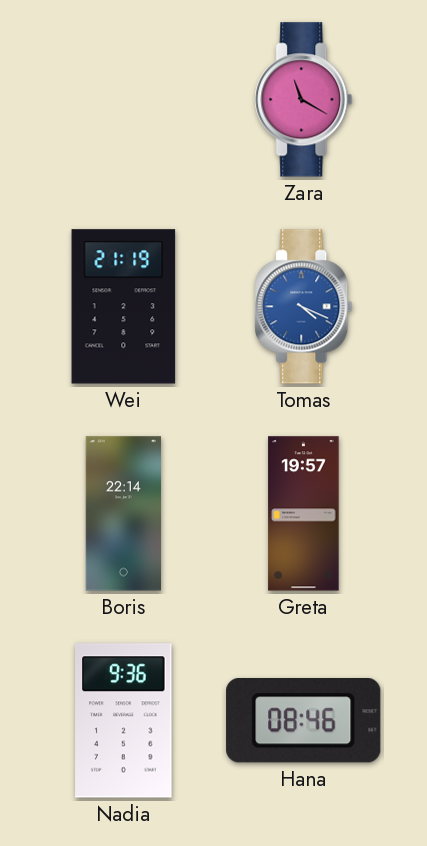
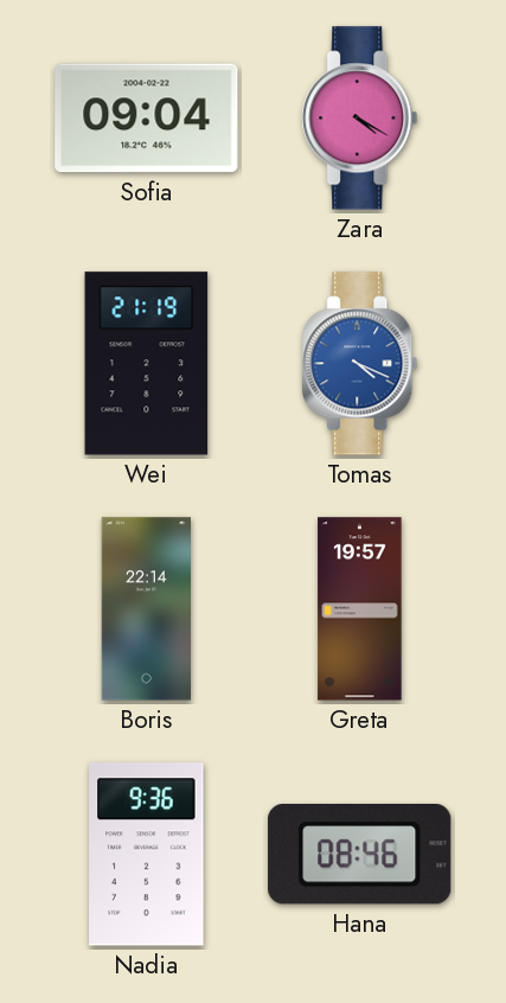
Sofia: none -> 09:04
Zara: 11:20 -> 4:20
